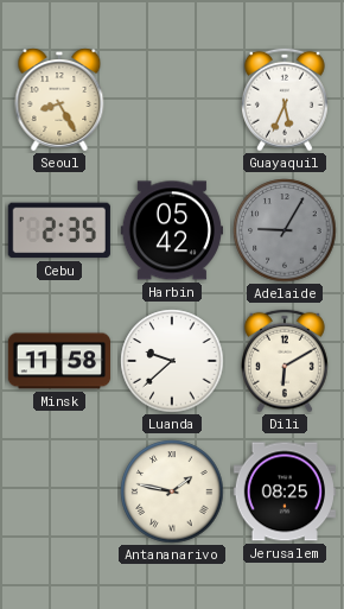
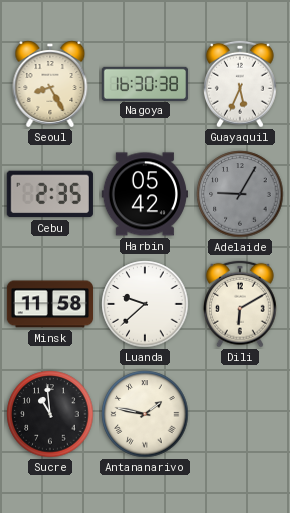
Nagoya: none -> 16:30
Sucre: none -> 10:59
Jerusalem: 08:25 -> none
